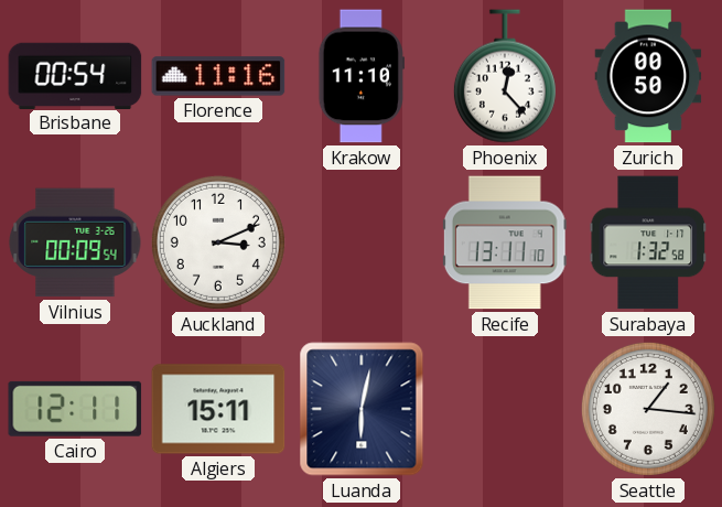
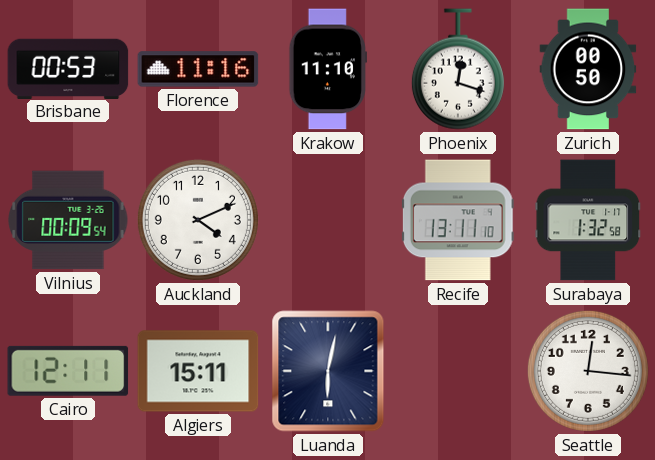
Brisbane: 00:54 -> 00:53
Phoenix: 12:23 -> 12:18
Auckland: 3:11 -> 4:11
Seattle: 1:16 -> 12:16
